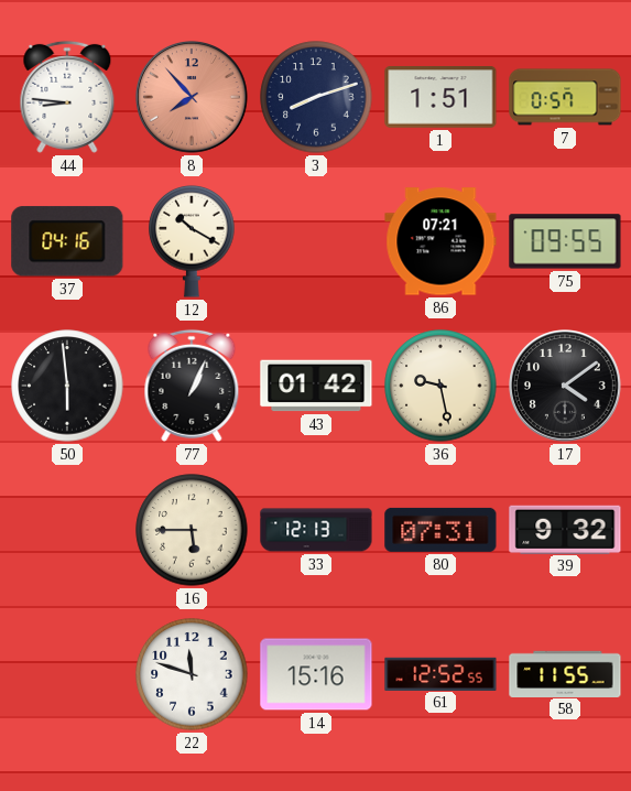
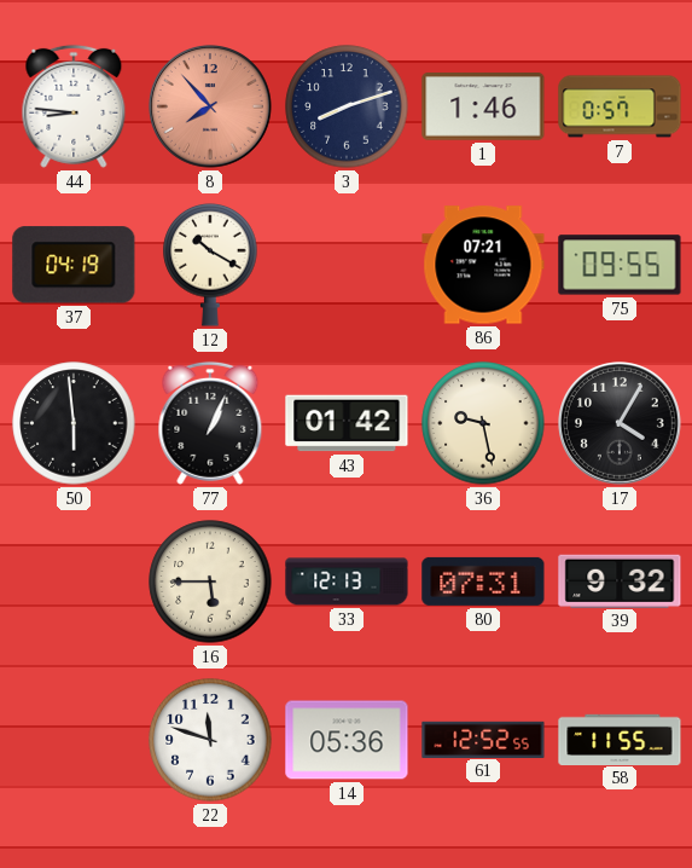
1: 1:51 -> 1:46
37: 04:16 -> 04:19
17: 4:09 -> 4:05
14: 15:16 -> 05:36
